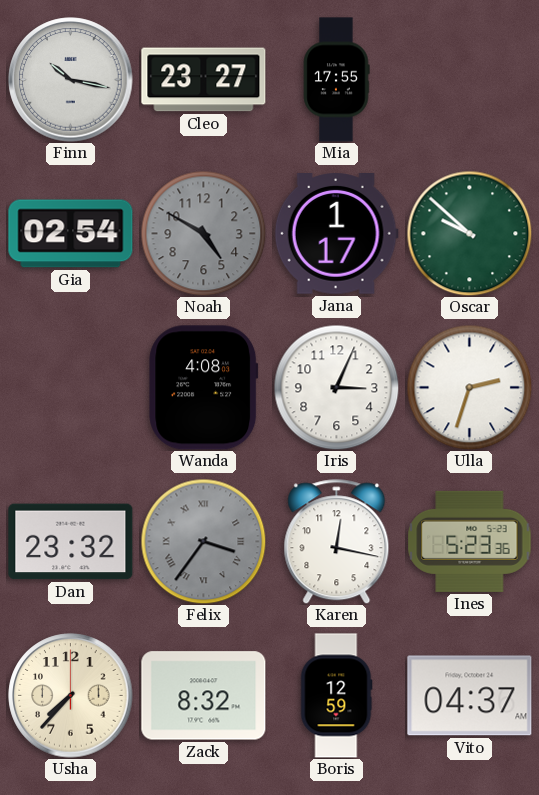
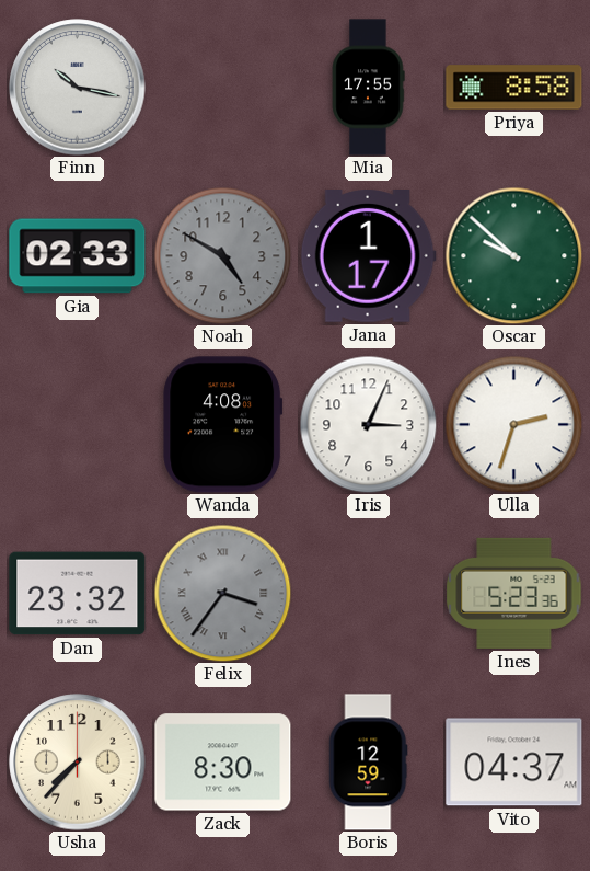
Cleo: 23:27 -> none
Priya: none -> 8:58
Gia: 02:54 -> 02:33
Karen: 12:17 -> none
Zack: 8:32 -> 8:30
